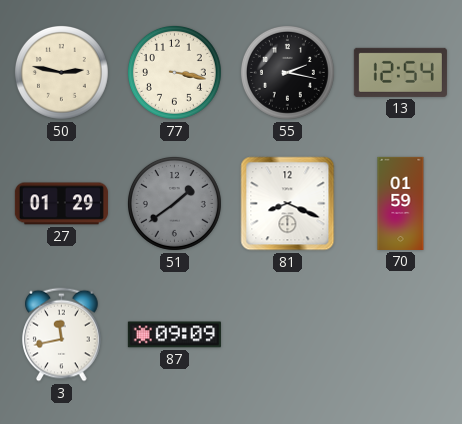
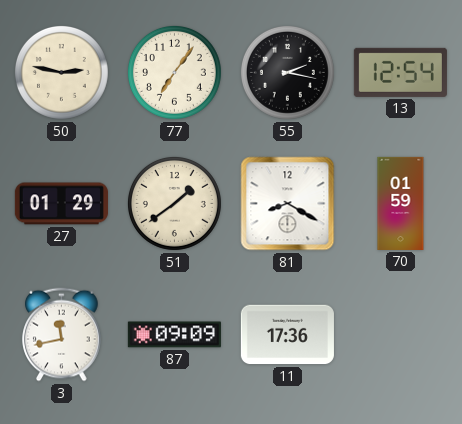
77: 3:17 -> 7:06
51 dial: grey -> cream
81: 8:19 -> 8:20
11: none -> 17:36
